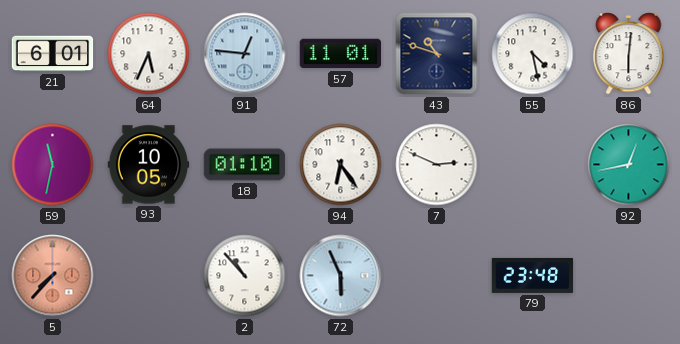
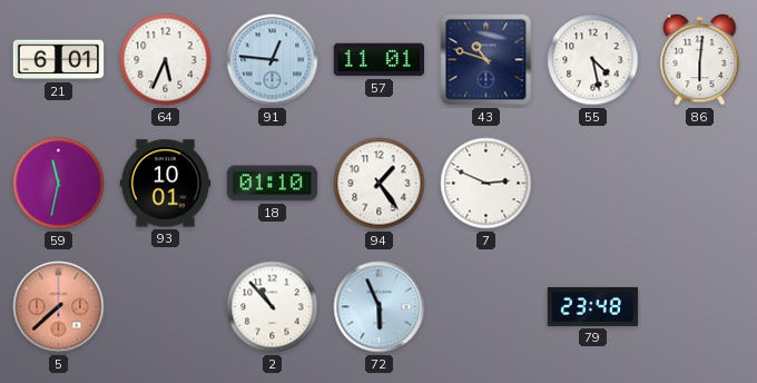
93: 10:05 -> 10:01
94: 6:24 -> 1:24
92: 12:43 -> none
5: 7:37 -> 7:38
